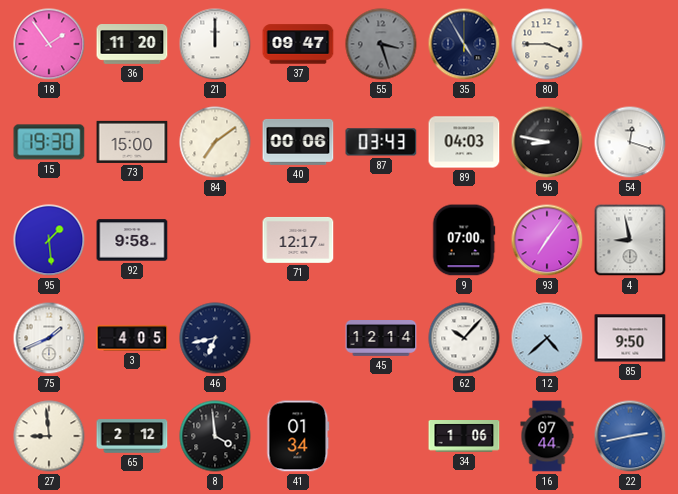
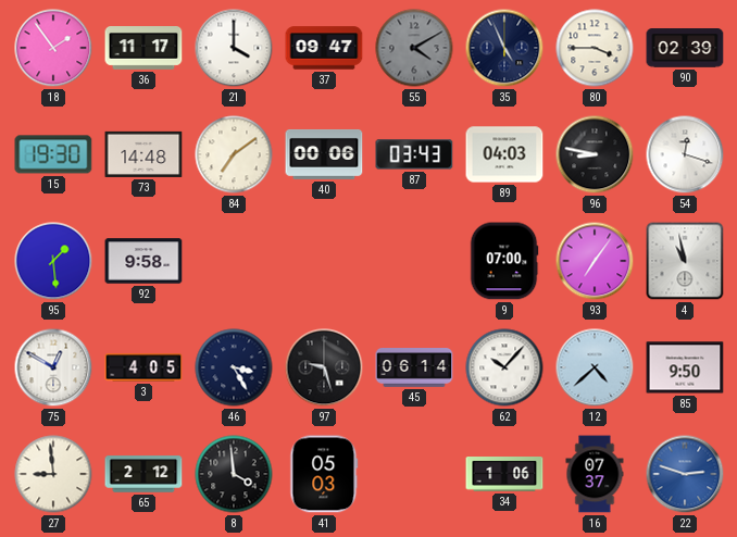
36: 11:20 -> 11:17
21: 12:00 -> 4:00
55: 3:27 -> 4:10
35: 4:55 -> 4:56
90: none -> 02:39
73: 15:00 -> 14:48
71: 12:17 -> none
4: 8:58 -> 10:58
75: 1:41 -> 12:50
46: 6:43 -> 3:25
97: none -> 9:27
45: 12:14 -> 06:14
41: 01:34 -> 05:03
16: 07:44 -> 07:37
22: 2:43 -> 2:48
